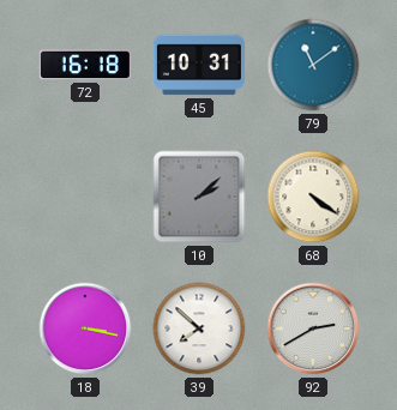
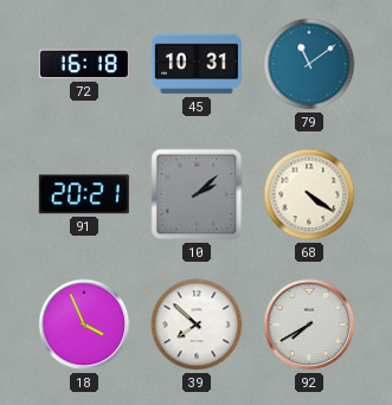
91: none -> 20:21
18: 3:17 -> 3:56
92: 2:40 -> 7:40
